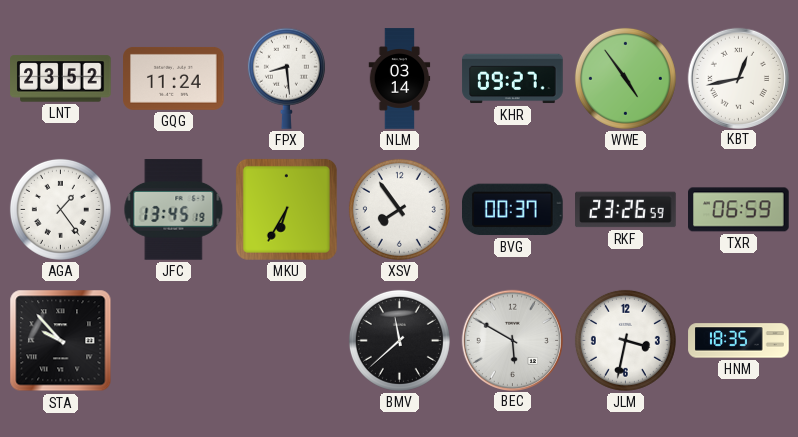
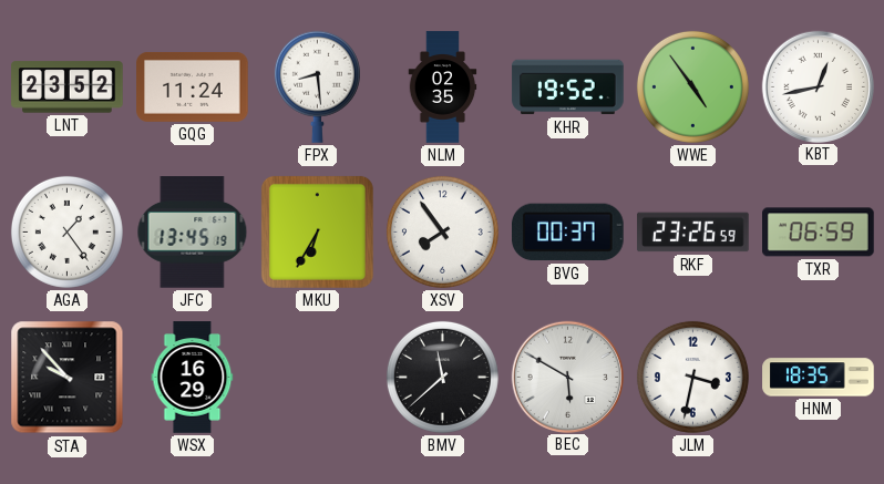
NLM: 03:14 -> 02:35
KHR: 09:27 -> 19:52
WSX: none -> 16:29
